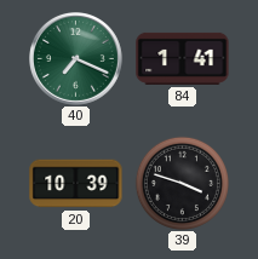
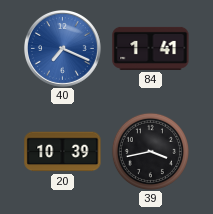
40 dial: green -> blue
39: 3:48 -> 3:43
